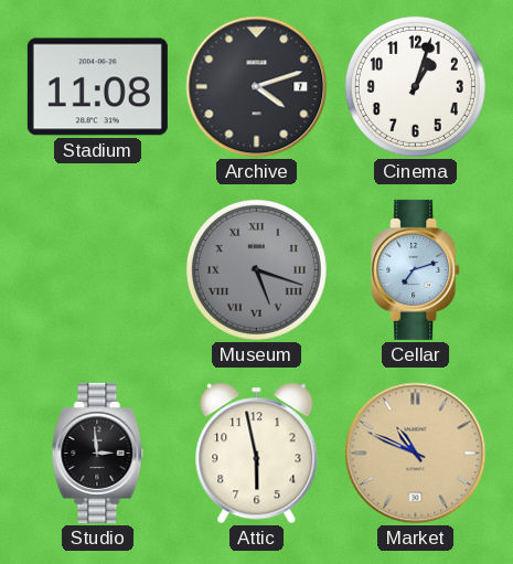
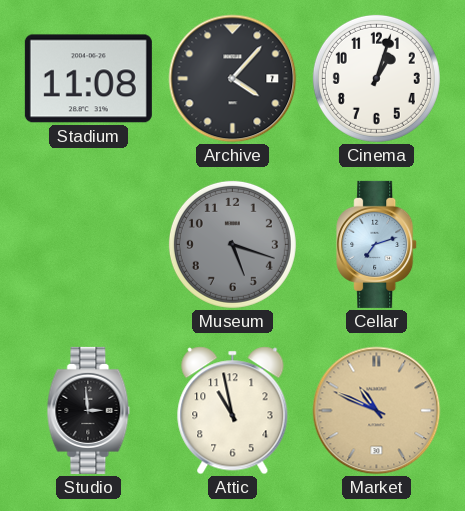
Archive: 4:12 -> 4:07
Museum numerals: Roman -> Arabic
Attic: 5:58 -> 10:58
